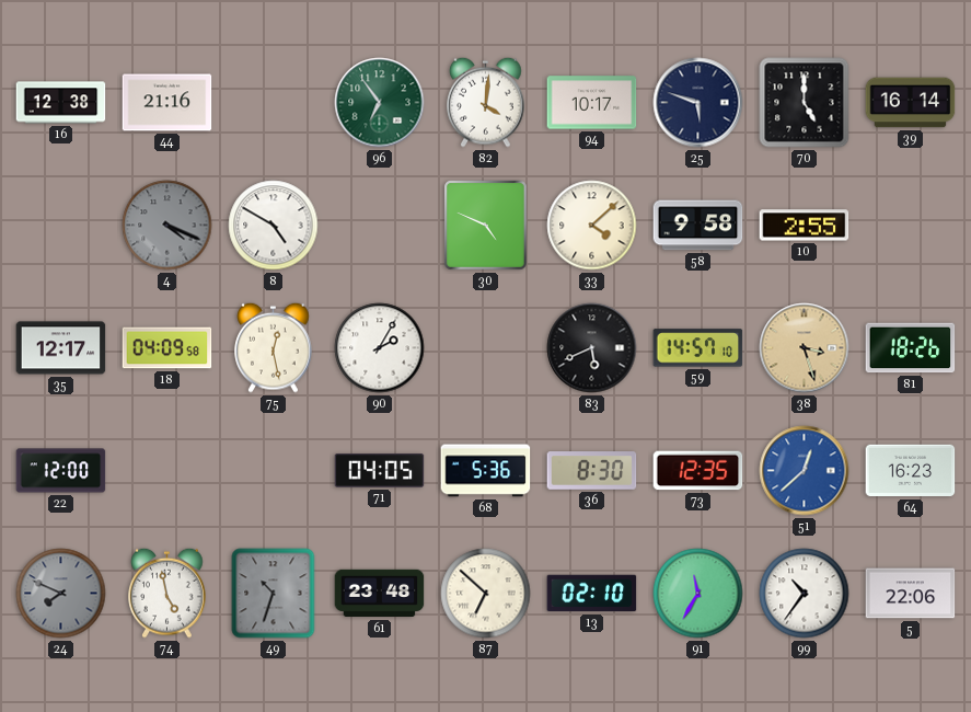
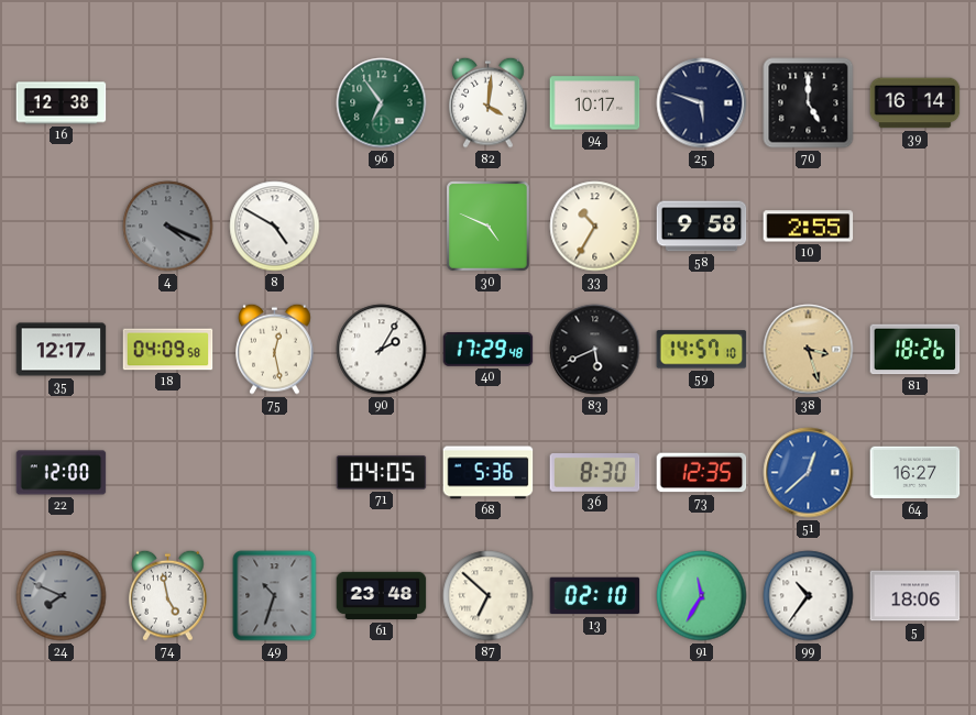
44: 21:16 -> none
33: 4:08 -> 10:35
40: none -> 17:29
64: 16:23 -> 16:27
5: 22:06 -> 18:06
